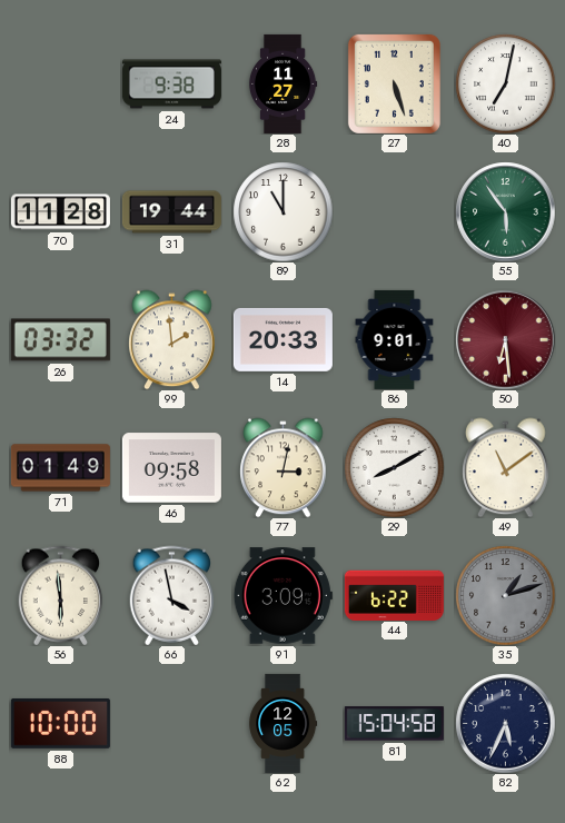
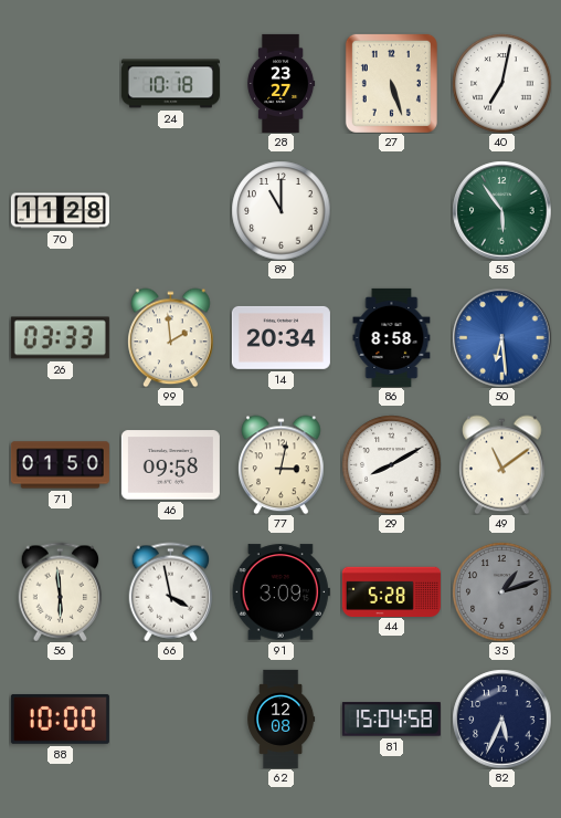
24: 9:38 -> 10:18
28: 11:27 -> 23:27
31: 19:44 -> none
26: 03:32 -> 03:33
14: 20:33 -> 20:34
86: 9:01 -> 8:58
50 dial: burgundy -> blue
71: 01:49 -> 01:50
44: 6:22 -> 5:28
62: 12:05 -> 12:08
